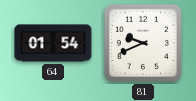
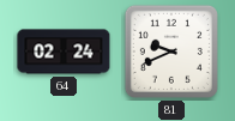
64: 01:54 -> 02:24
